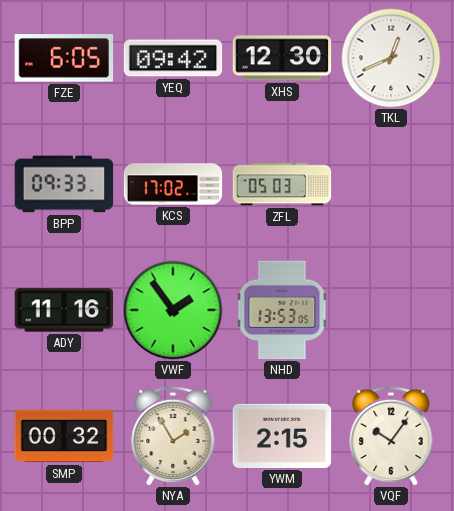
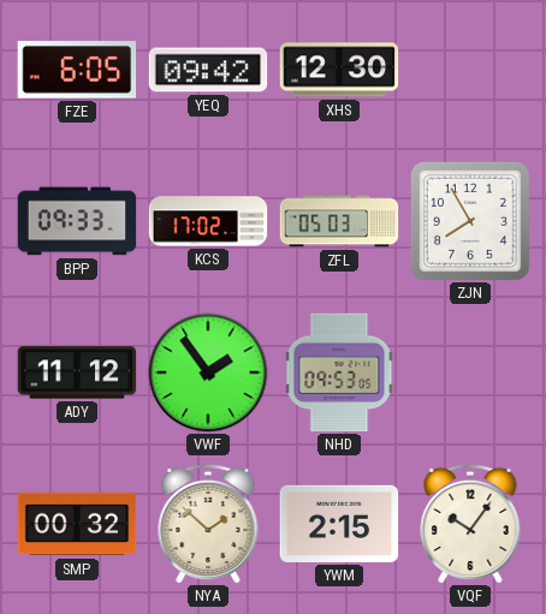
TKL: 12:41 -> none
ZJN: none -> 7:55
ADY: 11:16 -> 11:12
NHD: 13:53 -> 09:53
NYA: 1:55 -> 1:52
